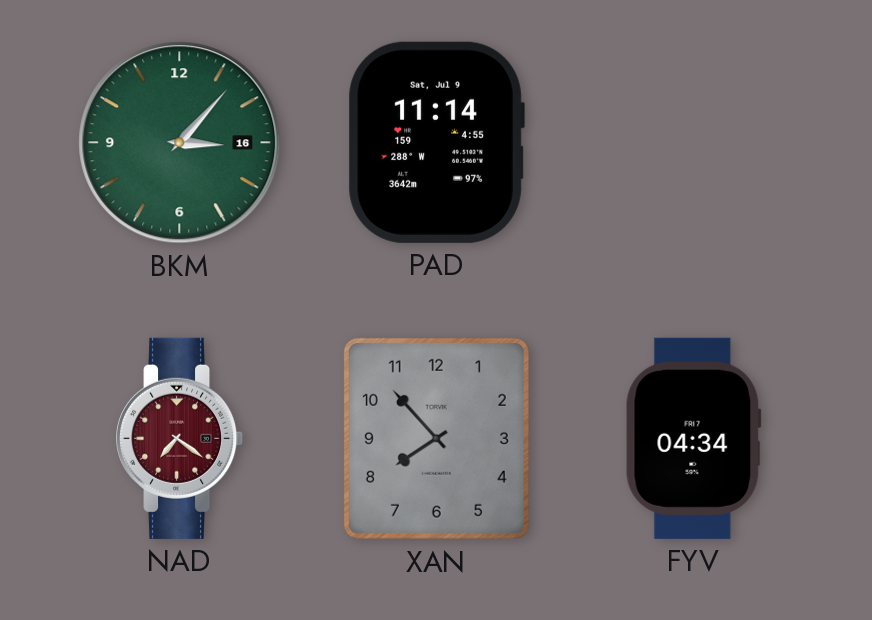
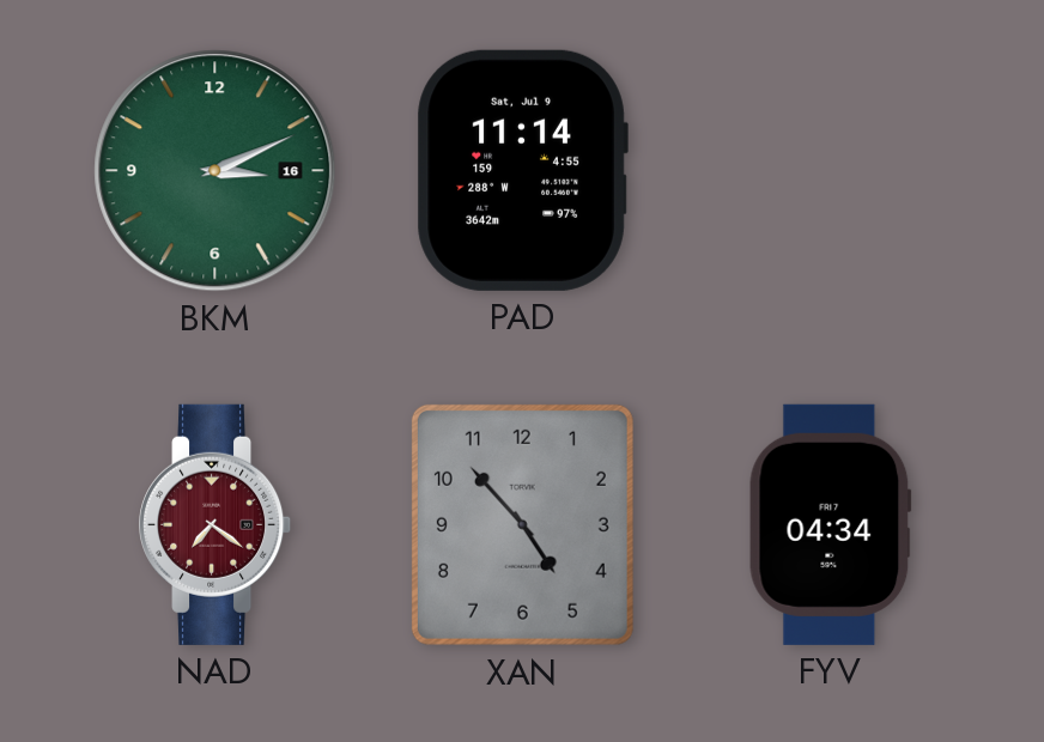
BKM: 3:07 -> 3:11
XAN: 7:53 -> 4:53
